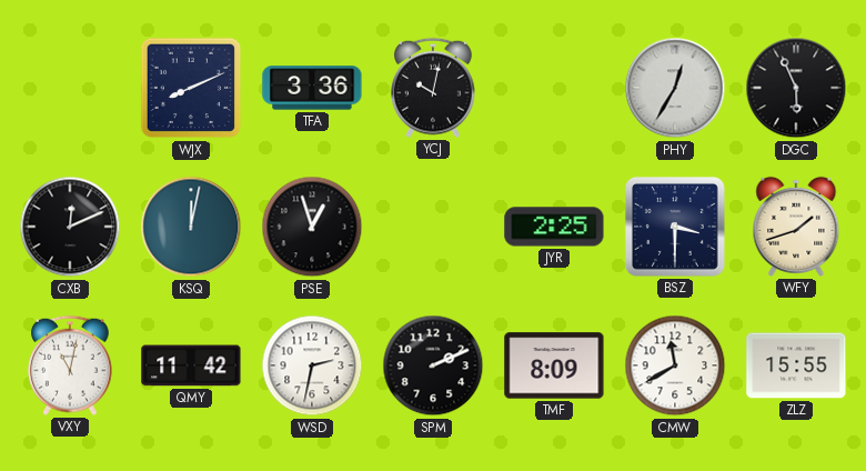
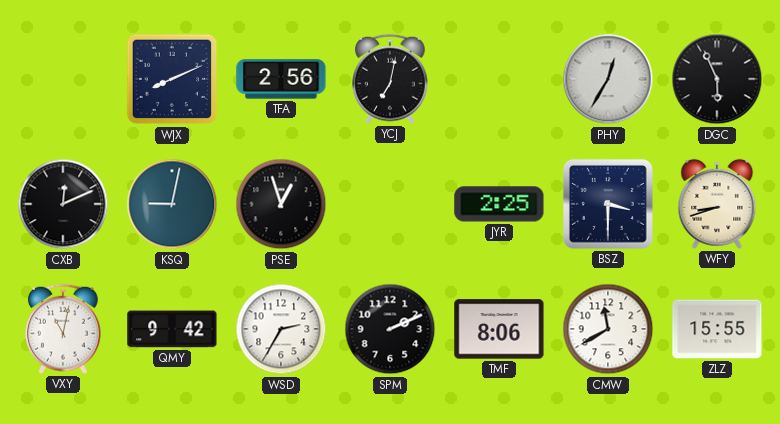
TFA: 3:36 -> 2:56
YCJ: 10:02 -> 7:02
KSQ: 12:02 -> 9:02
WFY: 1:42 -> 8:42
QMY: 11:42 -> 9:42
WSD: 2:32 -> 2:35
TMF: 8:09 -> 8:06
